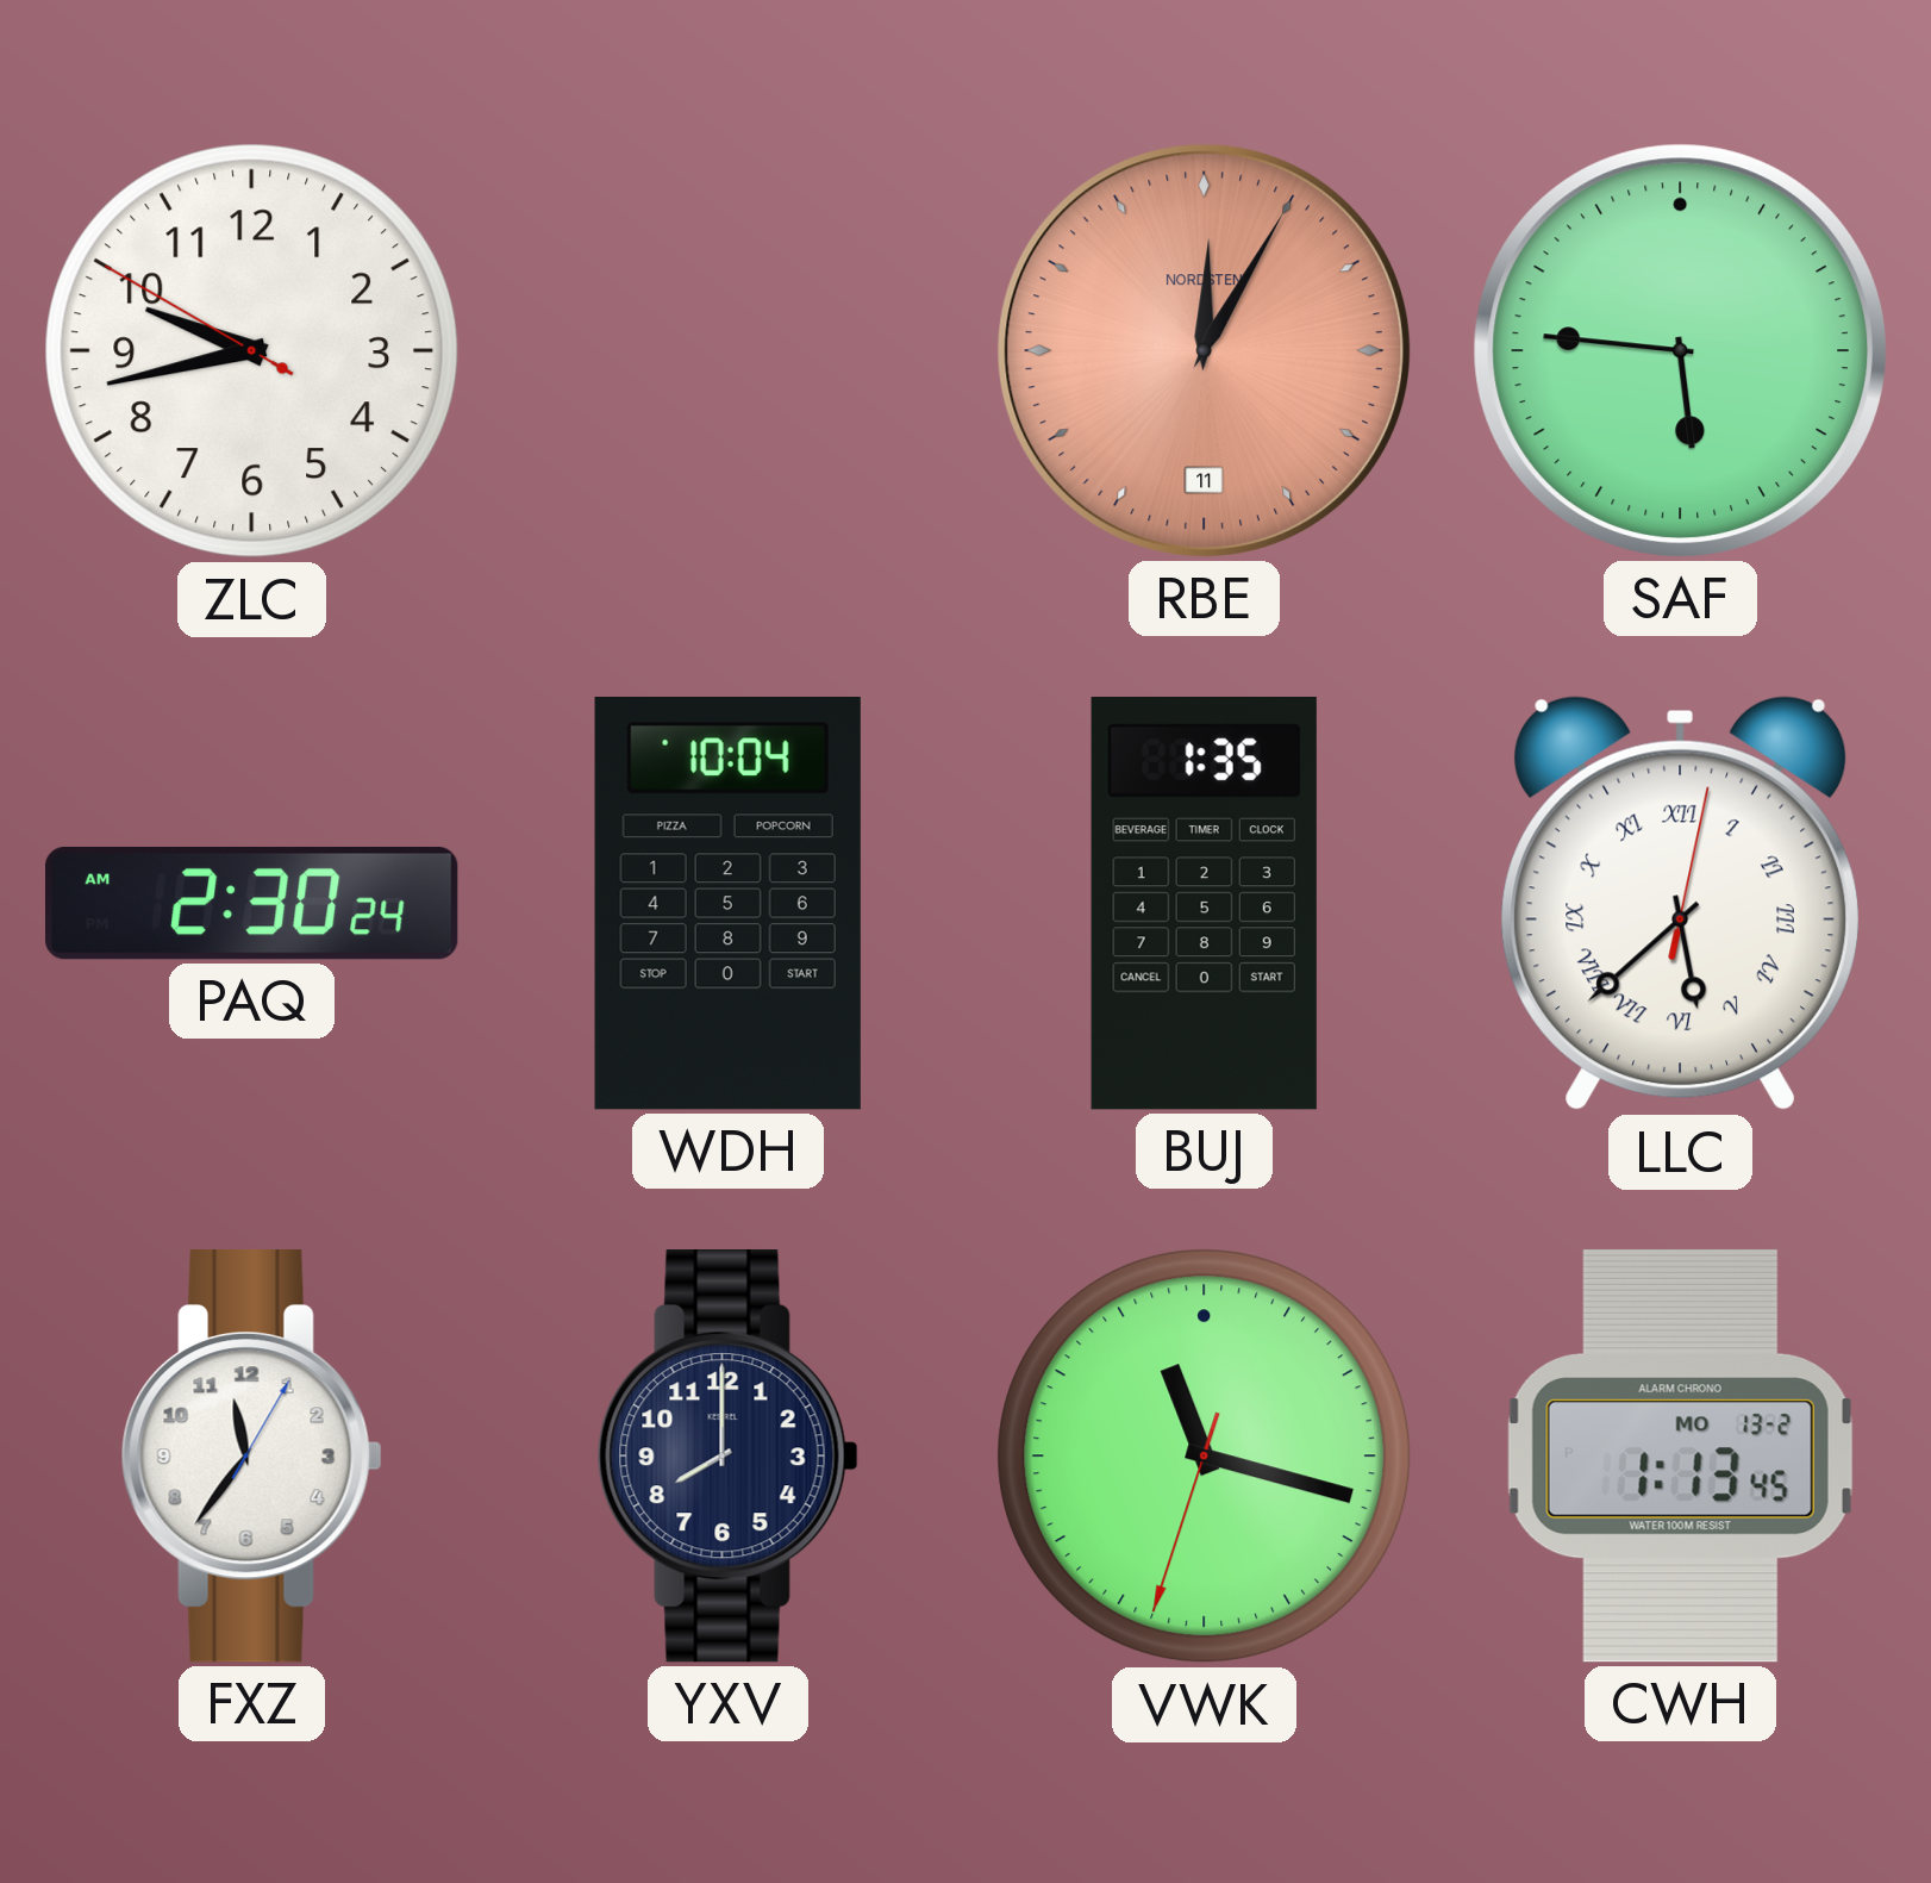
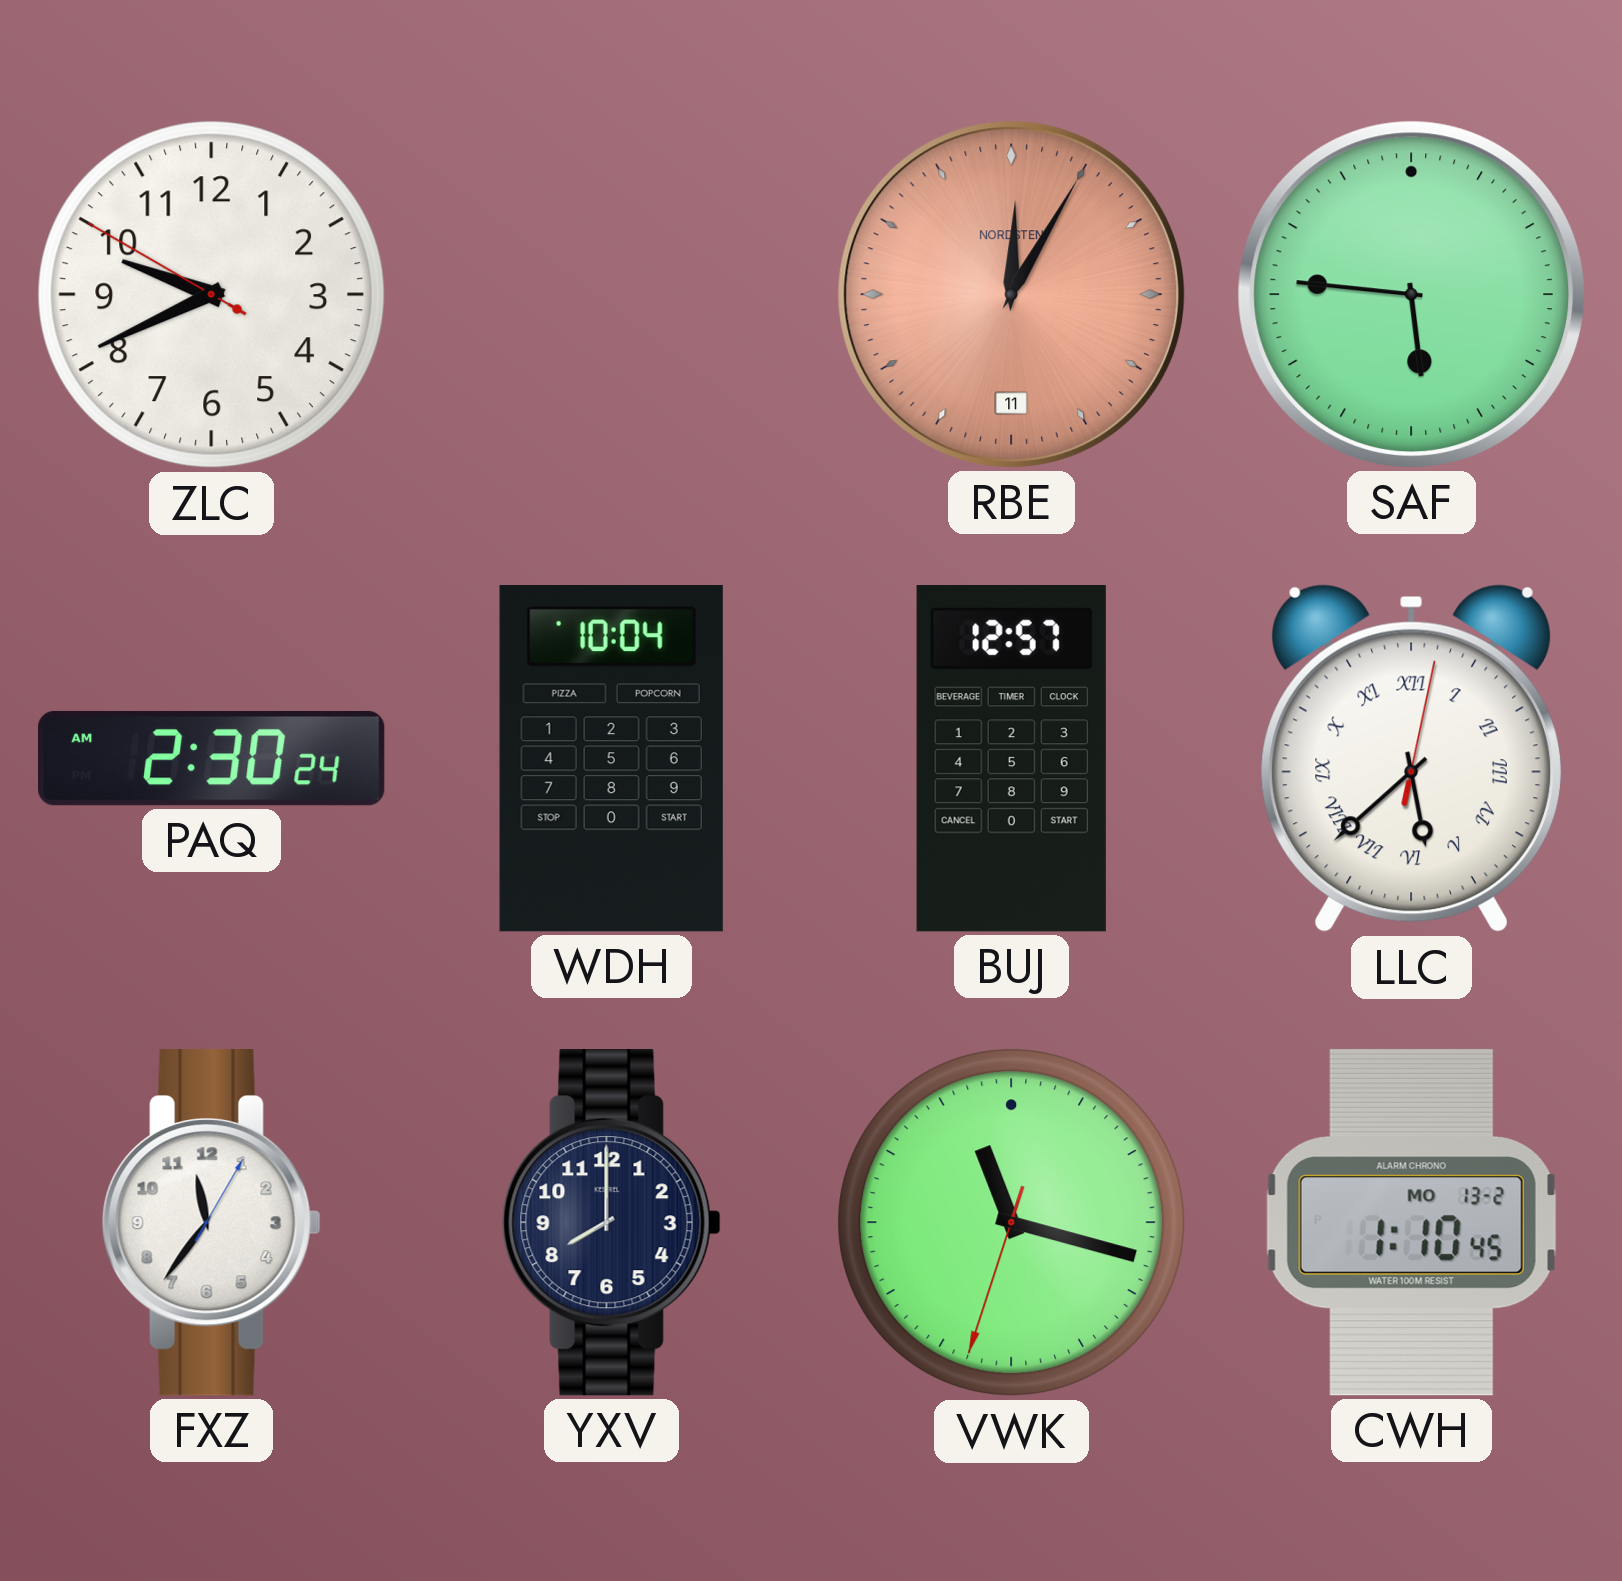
ZLC: 9:42 -> 9:40
BUJ: 1:35 -> 12:57
CWH: 1:13 -> 1:10
